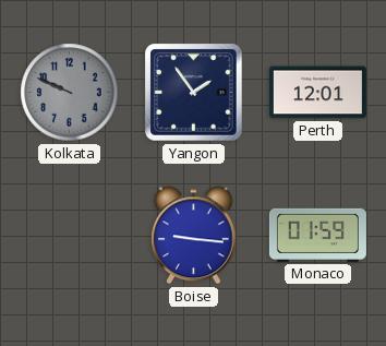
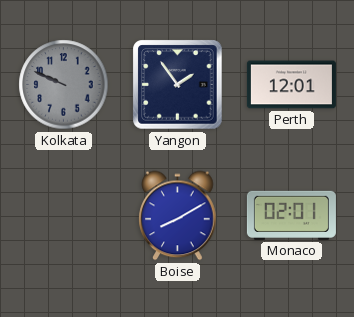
Boise: 9:16 -> 8:10
Monaco: 01:59 -> 02:01
